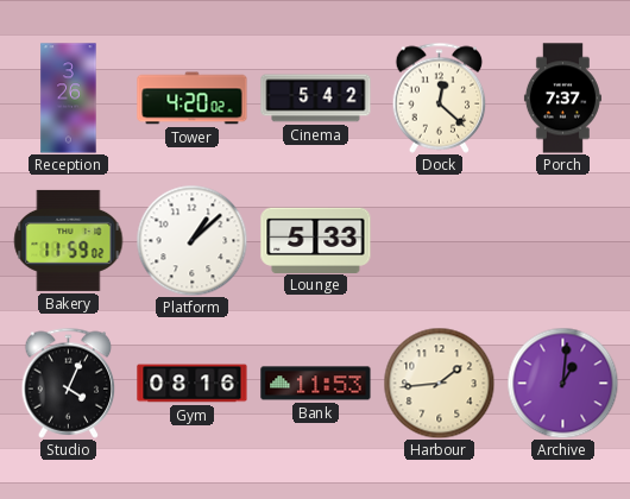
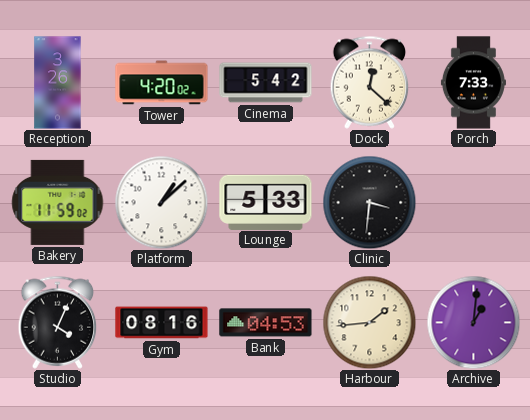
Porch: 7:37 -> 7:33
Clinic: none -> 3:31
Bank: 11:53 -> 04:53
